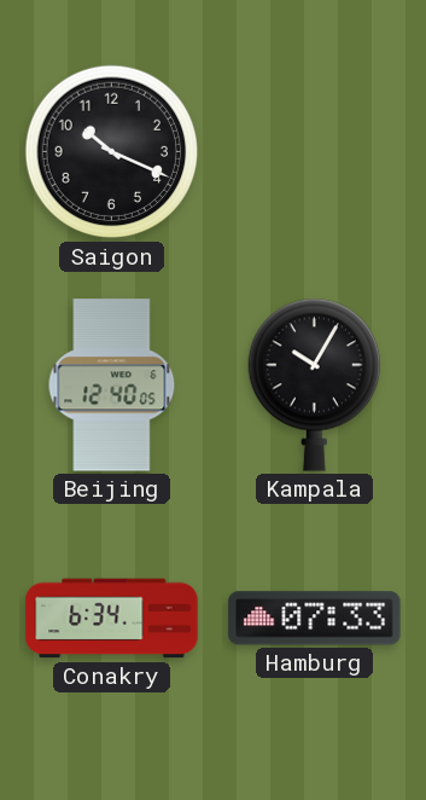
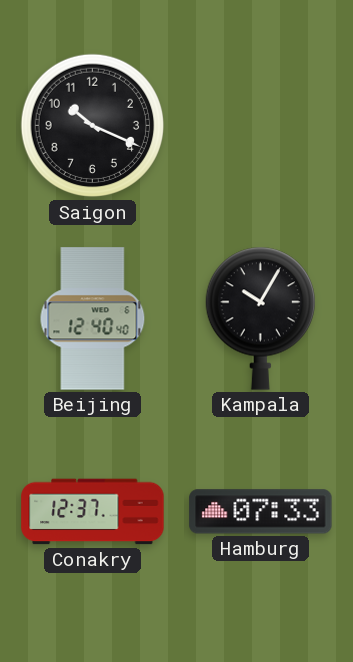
Beijing: 12:40:05 -> 12:40:40
Conakry: 6:34 -> 12:37
